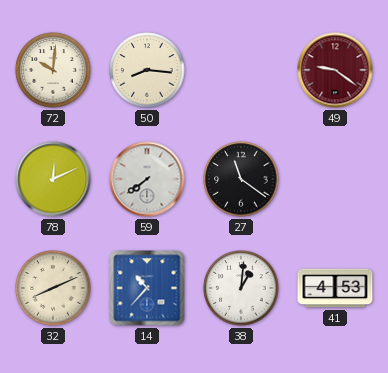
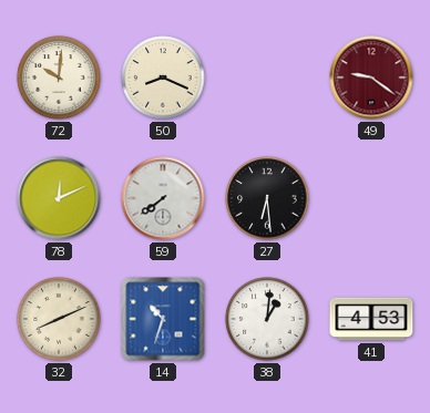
50: 8:16 -> 8:19
27: 11:21 -> 6:29
14: 10:37 -> 10:33
